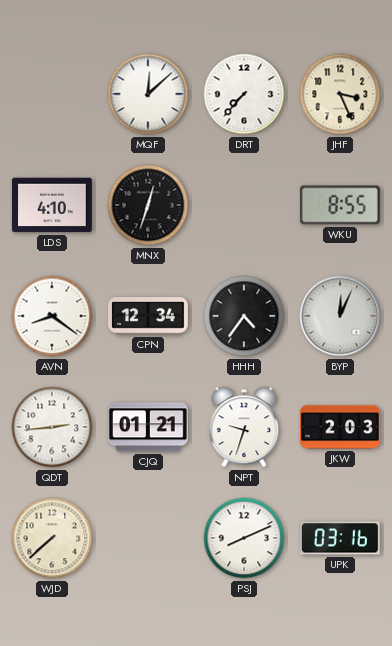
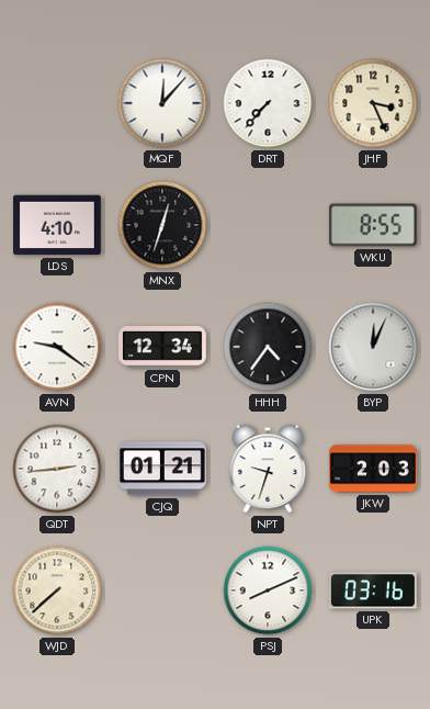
MQF: 12:08 -> 12:07
AVN: 8:21 -> 9:21
